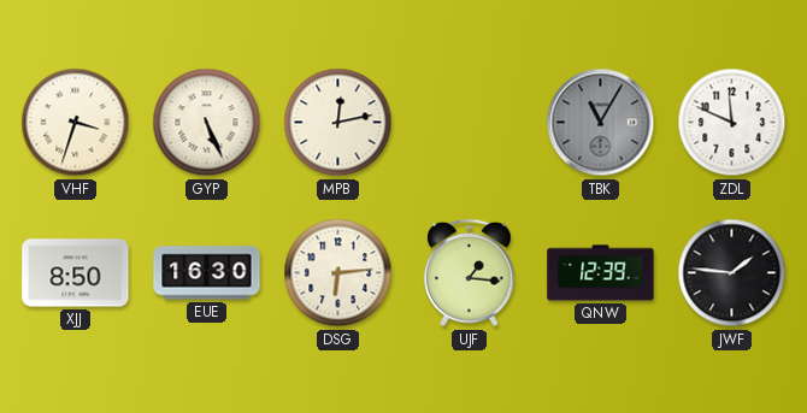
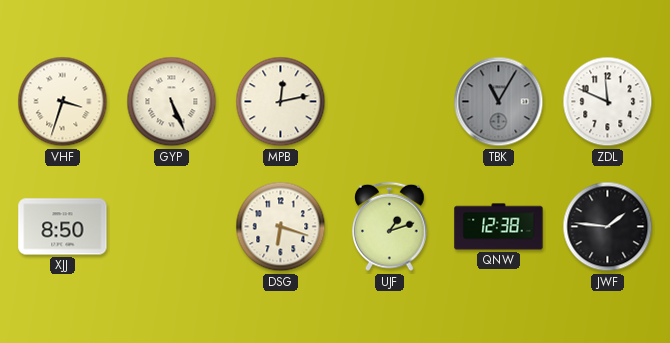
EUE: 16:30 -> none
DSG: 6:14 -> 6:18
UJF: 1:16 -> 1:12
QNW: 12:39 -> 12:38
